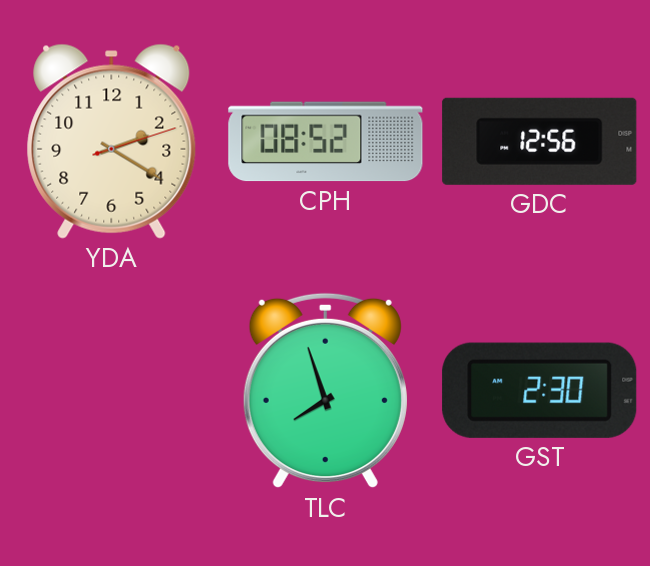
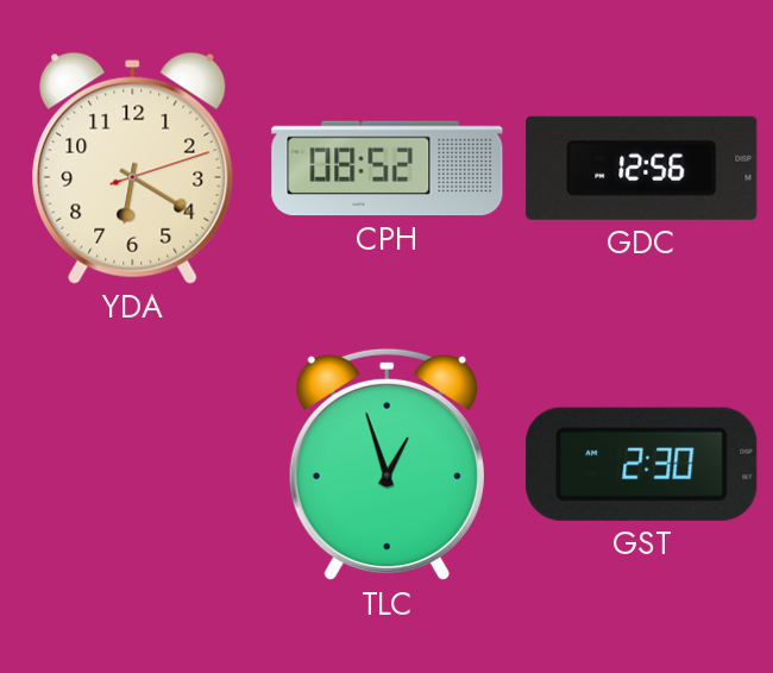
YDA: 2:20 -> 6:20
TLC: 7:57 -> 12:57
